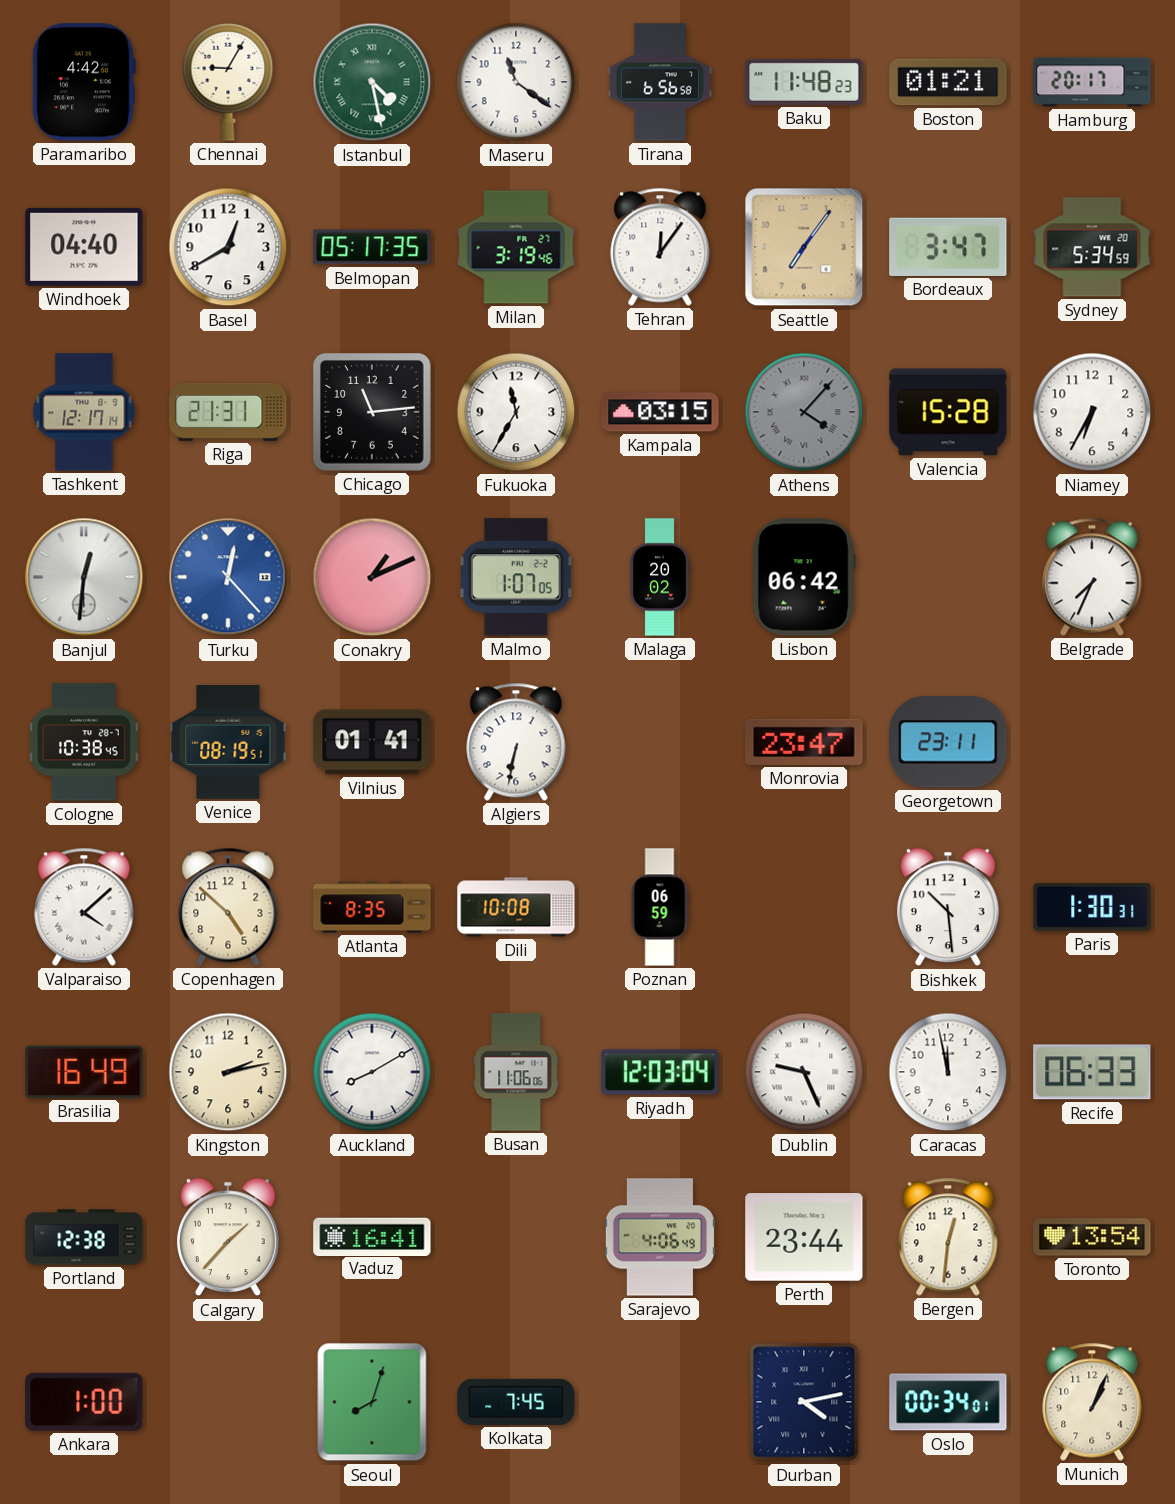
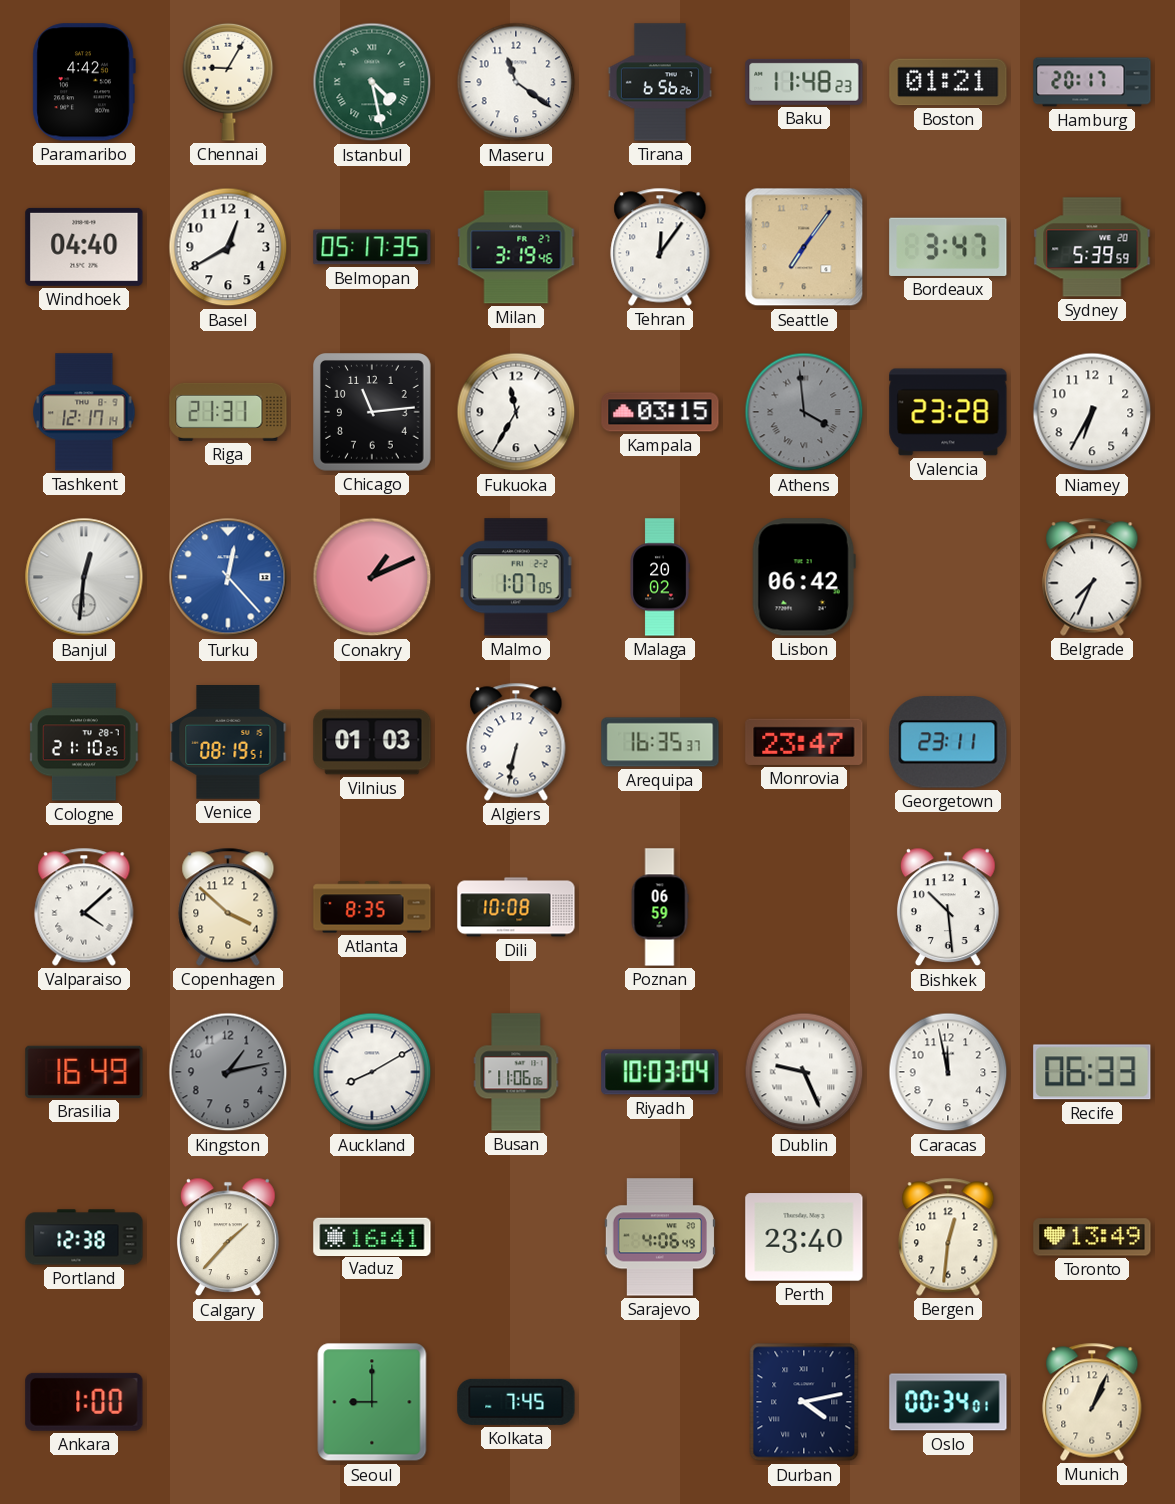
Tirana: 6:56:58 -> 6:56:26
Sydney: 5:34 -> 5:39
Athens: 4:07 -> 3:59
Valencia: 15:28 -> 23:28
Cologne: 10:38 -> 21:10
Vilnius: 01:41 -> 01:03
Arequipa: none -> 16:35
Copenhagen: 4:52 -> 3:52
Paris: 1:30 -> none
Kingston: 2:13 -> 1:13
Kingston dial: cream -> grey
Riyadh: 12:03 -> 10:03
Perth: 23:44 -> 23:40
Toronto: 13:54 -> 13:49
Seoul: 8:03 -> 9:00
